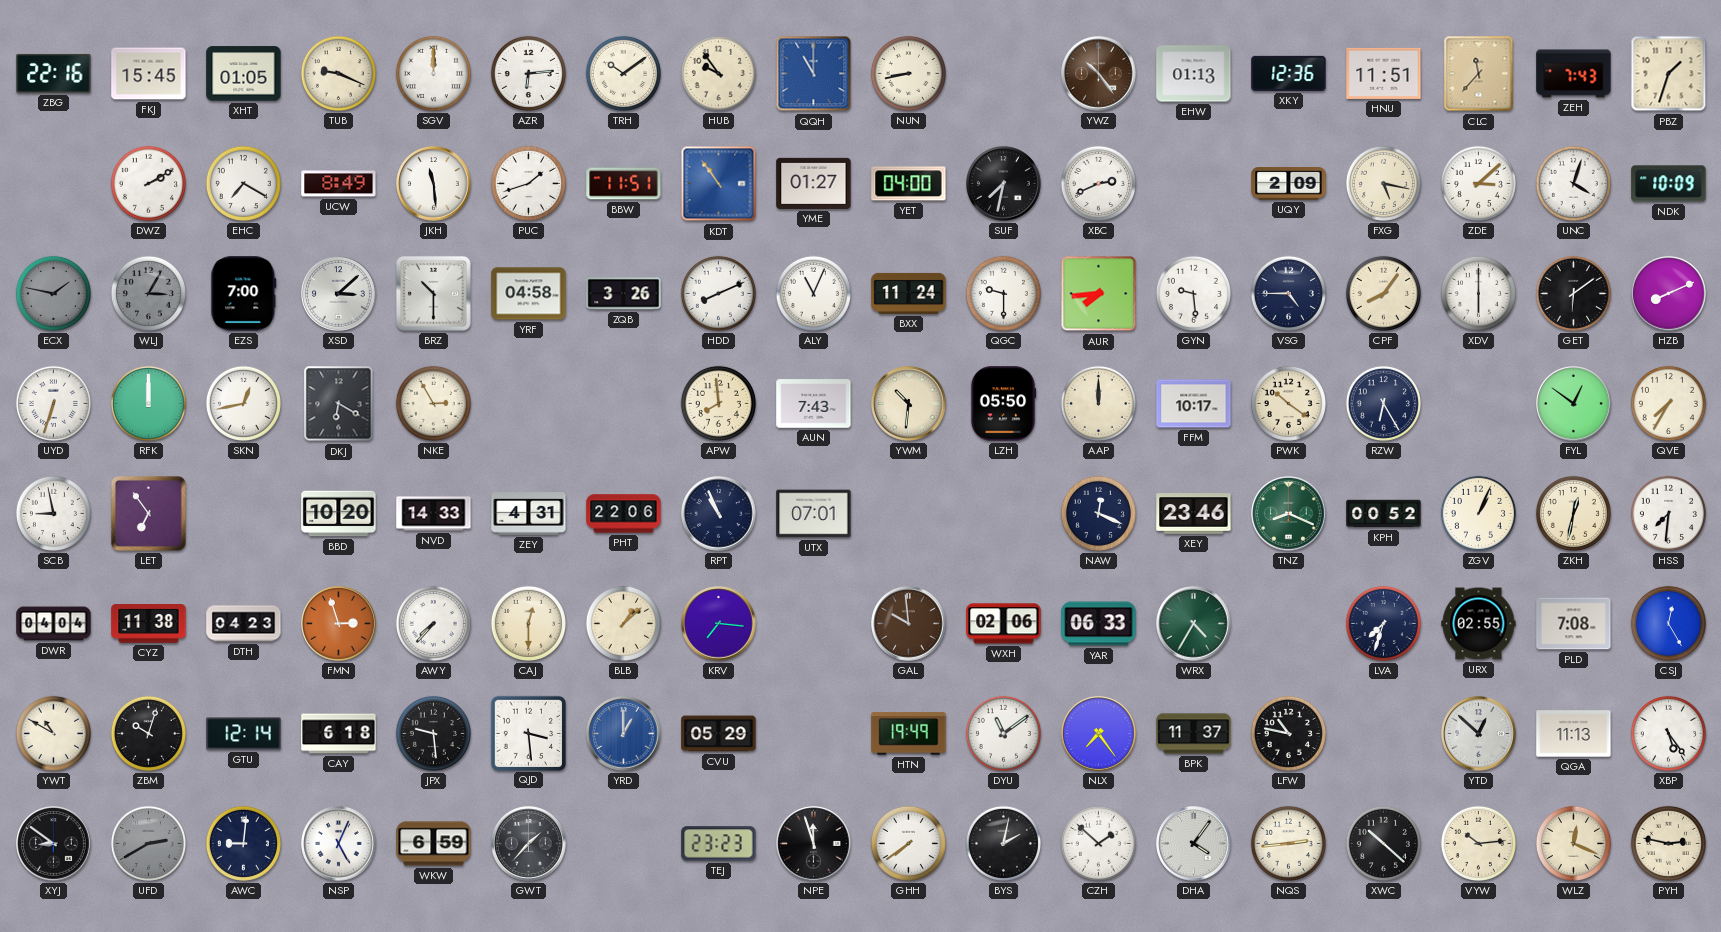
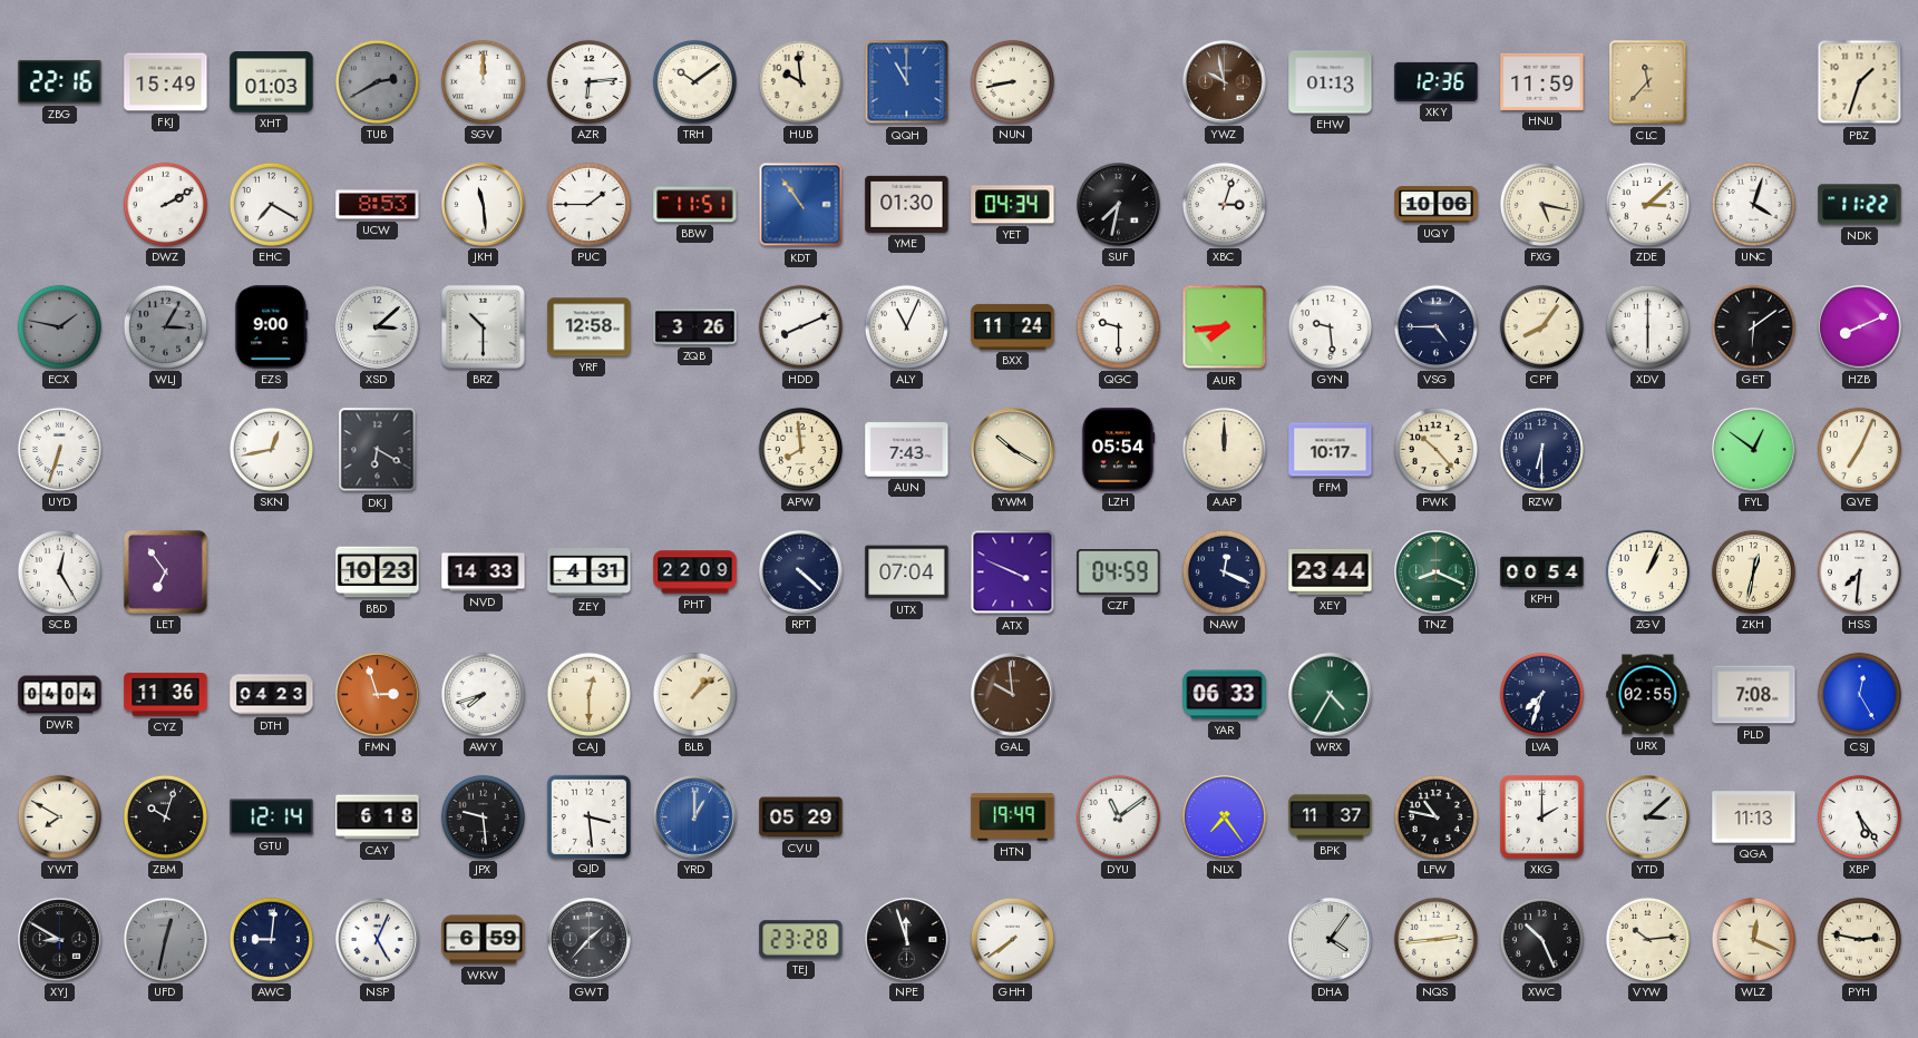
FKJ: 15:45 -> 15:49
XHT: 01:05 -> 01:03
TUB: 9:19 -> 2:40
TUB dial: cream -> grey
HUB: 9:54 -> 9:59
YWZ: 10:24 -> 9:58
HNU: 11:51 -> 11:59
ZEH: 7:43 -> none
UCW: 8:49 -> 8:53
PUC: 1:42 -> 1:45
YME: 01:27 -> 01:30
YET: 04:00 -> 04:34
XBC: 2:41 -> 3:03
UQY: 2:09 -> 10:06
NDK: 10:09 -> 11:22
EZS: 7:00 -> 9:00
YRF: 04:58 -> 12:58
RFK: 12:00 -> none
NKE: 2:55 -> none
YWM: 10:31 -> 10:20
LZH: 05:50 -> 05:54
PWK: 10:21 -> 10:23
RZW: 6:25 -> 6:30
QVE: 7:35 -> 7:04
SCB: 8:58 -> 12:25
BBD: 10:20 -> 10:23
PHT: 22:06 -> 22:09
RPT: 10:56 -> 4:22
UTX: 07:01 -> 07:04
ATX: none -> 3:49
CZF: none -> 04:59
XEY: 23:46 -> 23:44
KPH: 00:52 -> 00:54
CYZ: 11:38 -> 11:36
AWY: 7:37 -> 7:42
KRV: 7:16 -> none
WXH: 02:06 -> none
YWT: 10:50 -> 7:50
XKG: none -> 2:00
YTD: 12:52 -> 3:08
XYJ: 8:51 -> 8:50
UFD: 2:40 -> 12:32
TEJ: 23:23 -> 23:28
BYS: 2:02 -> none
CZH: 1:52 -> none
XWC: 10:22 -> 10:26
